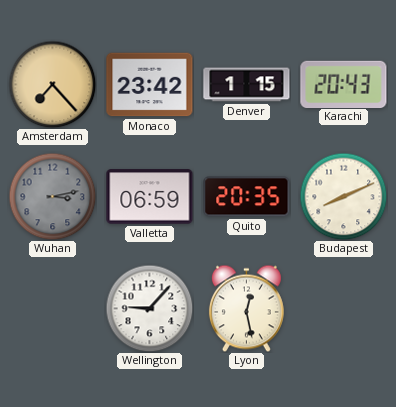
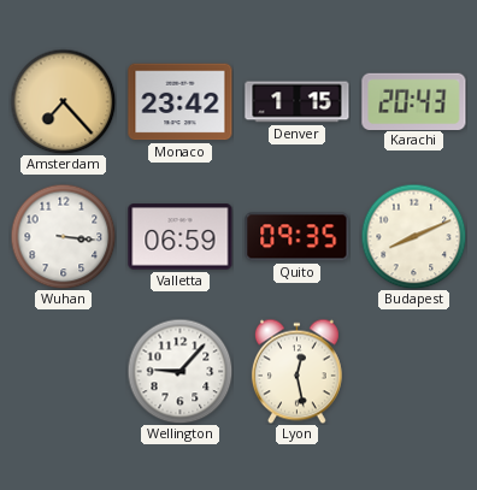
Wuhan: 3:13 -> 3:16
Wuhan dial: grey -> white
Quito: 20:35 -> 09:35
